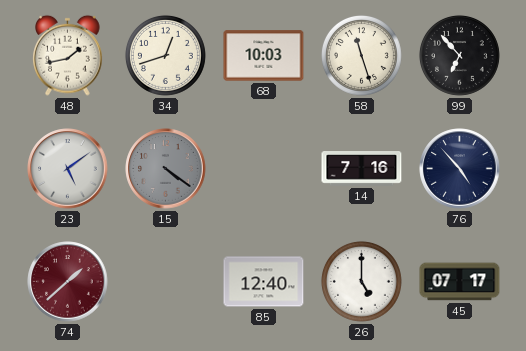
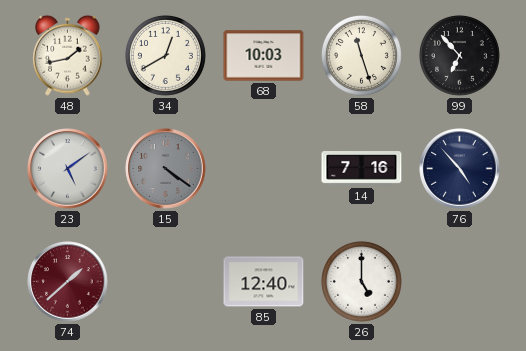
34: 12:42 -> 12:40
45: 07:17 -> none
